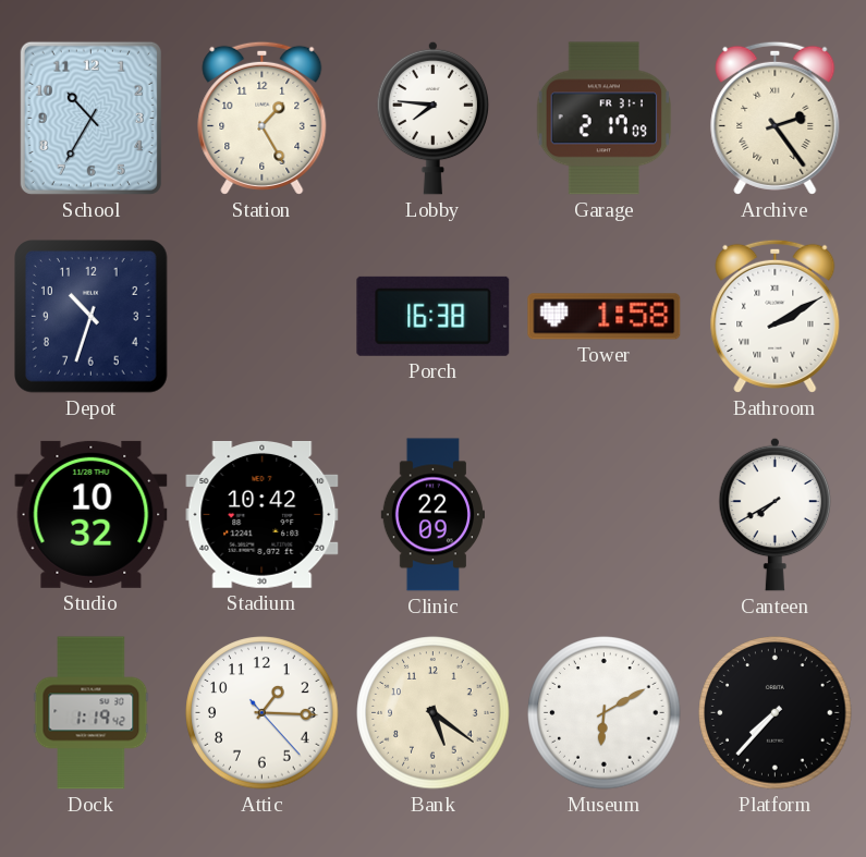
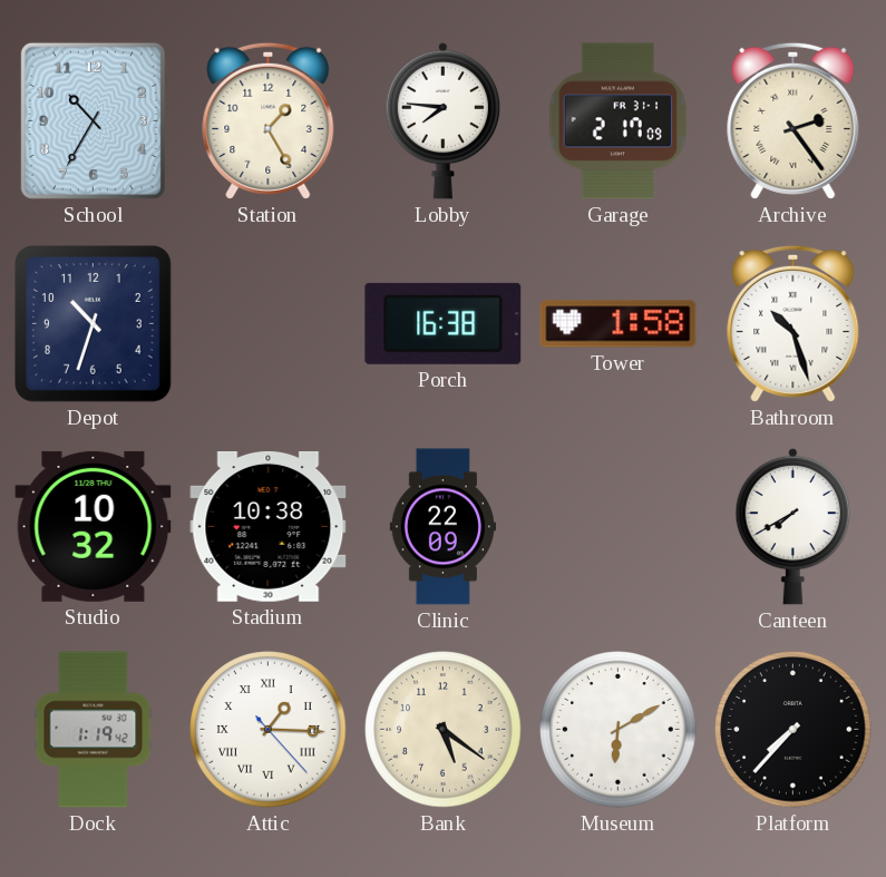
Bathroom: 2:10 -> 10:27
Stadium: 10:42 -> 10:38
Attic numerals: Arabic -> Roman
